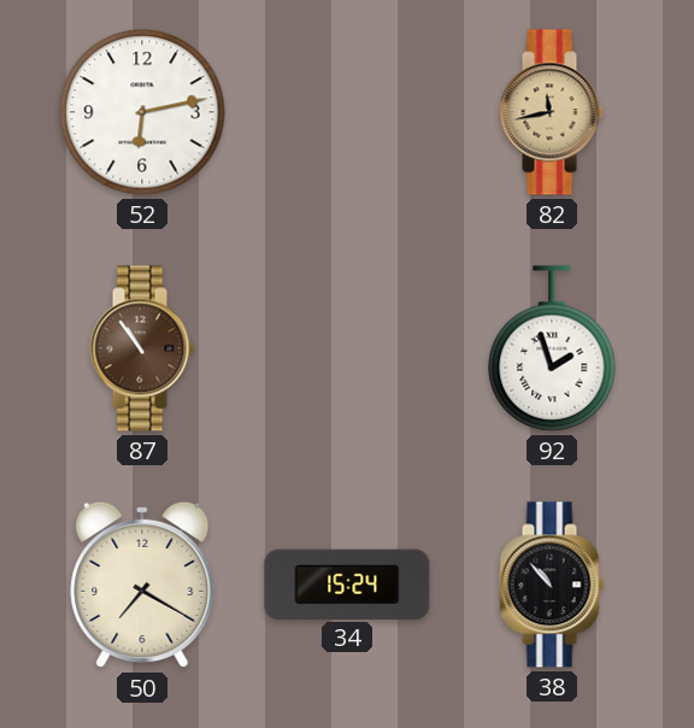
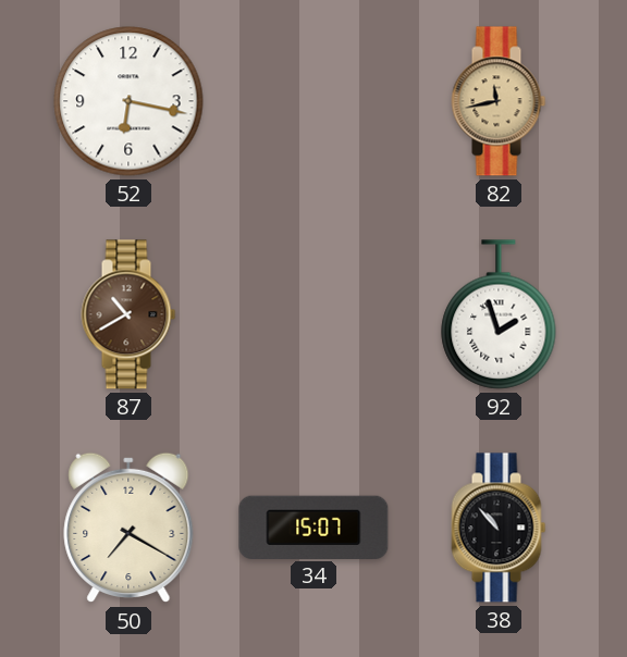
52: 6:13 -> 6:17
87: 10:54 -> 10:40
34: 15:24 -> 15:07
